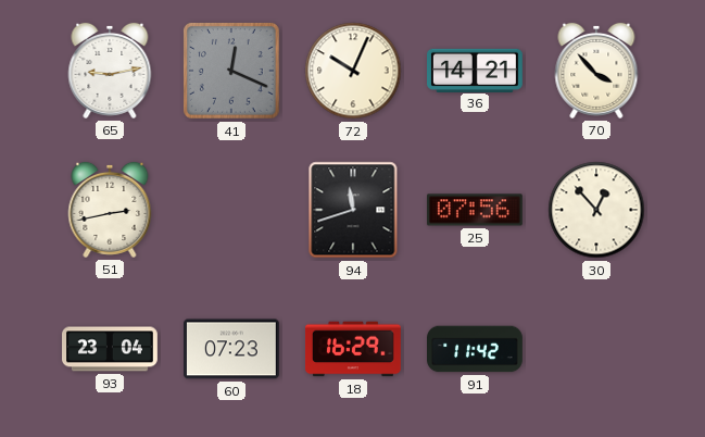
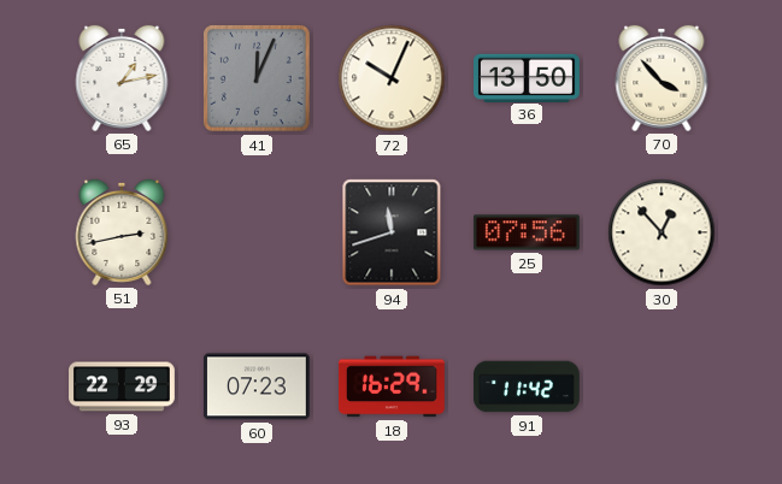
65: 9:13 -> 1:13
41: 12:19 -> 12:04
36: 14:21 -> 13:50
93: 23:04 -> 22:29
